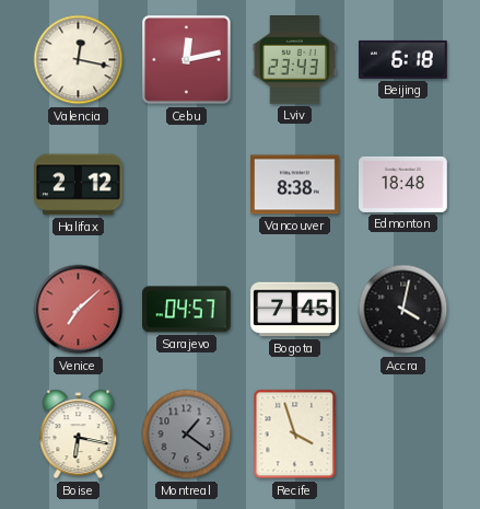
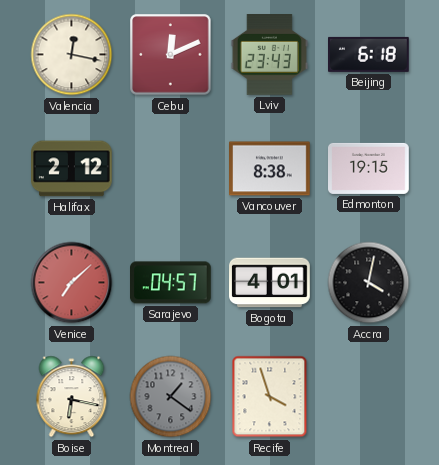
Cebu: 12:13 -> 12:11
Edmonton: 18:48 -> 19:15
Bogota: 7:45 -> 4:01
